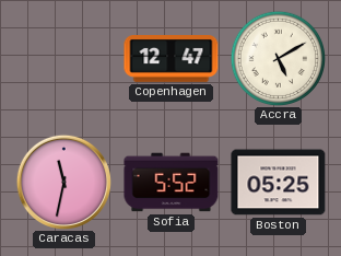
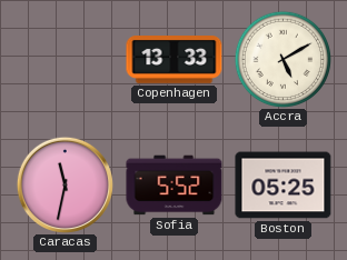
Copenhagen: 12:47 -> 13:33
